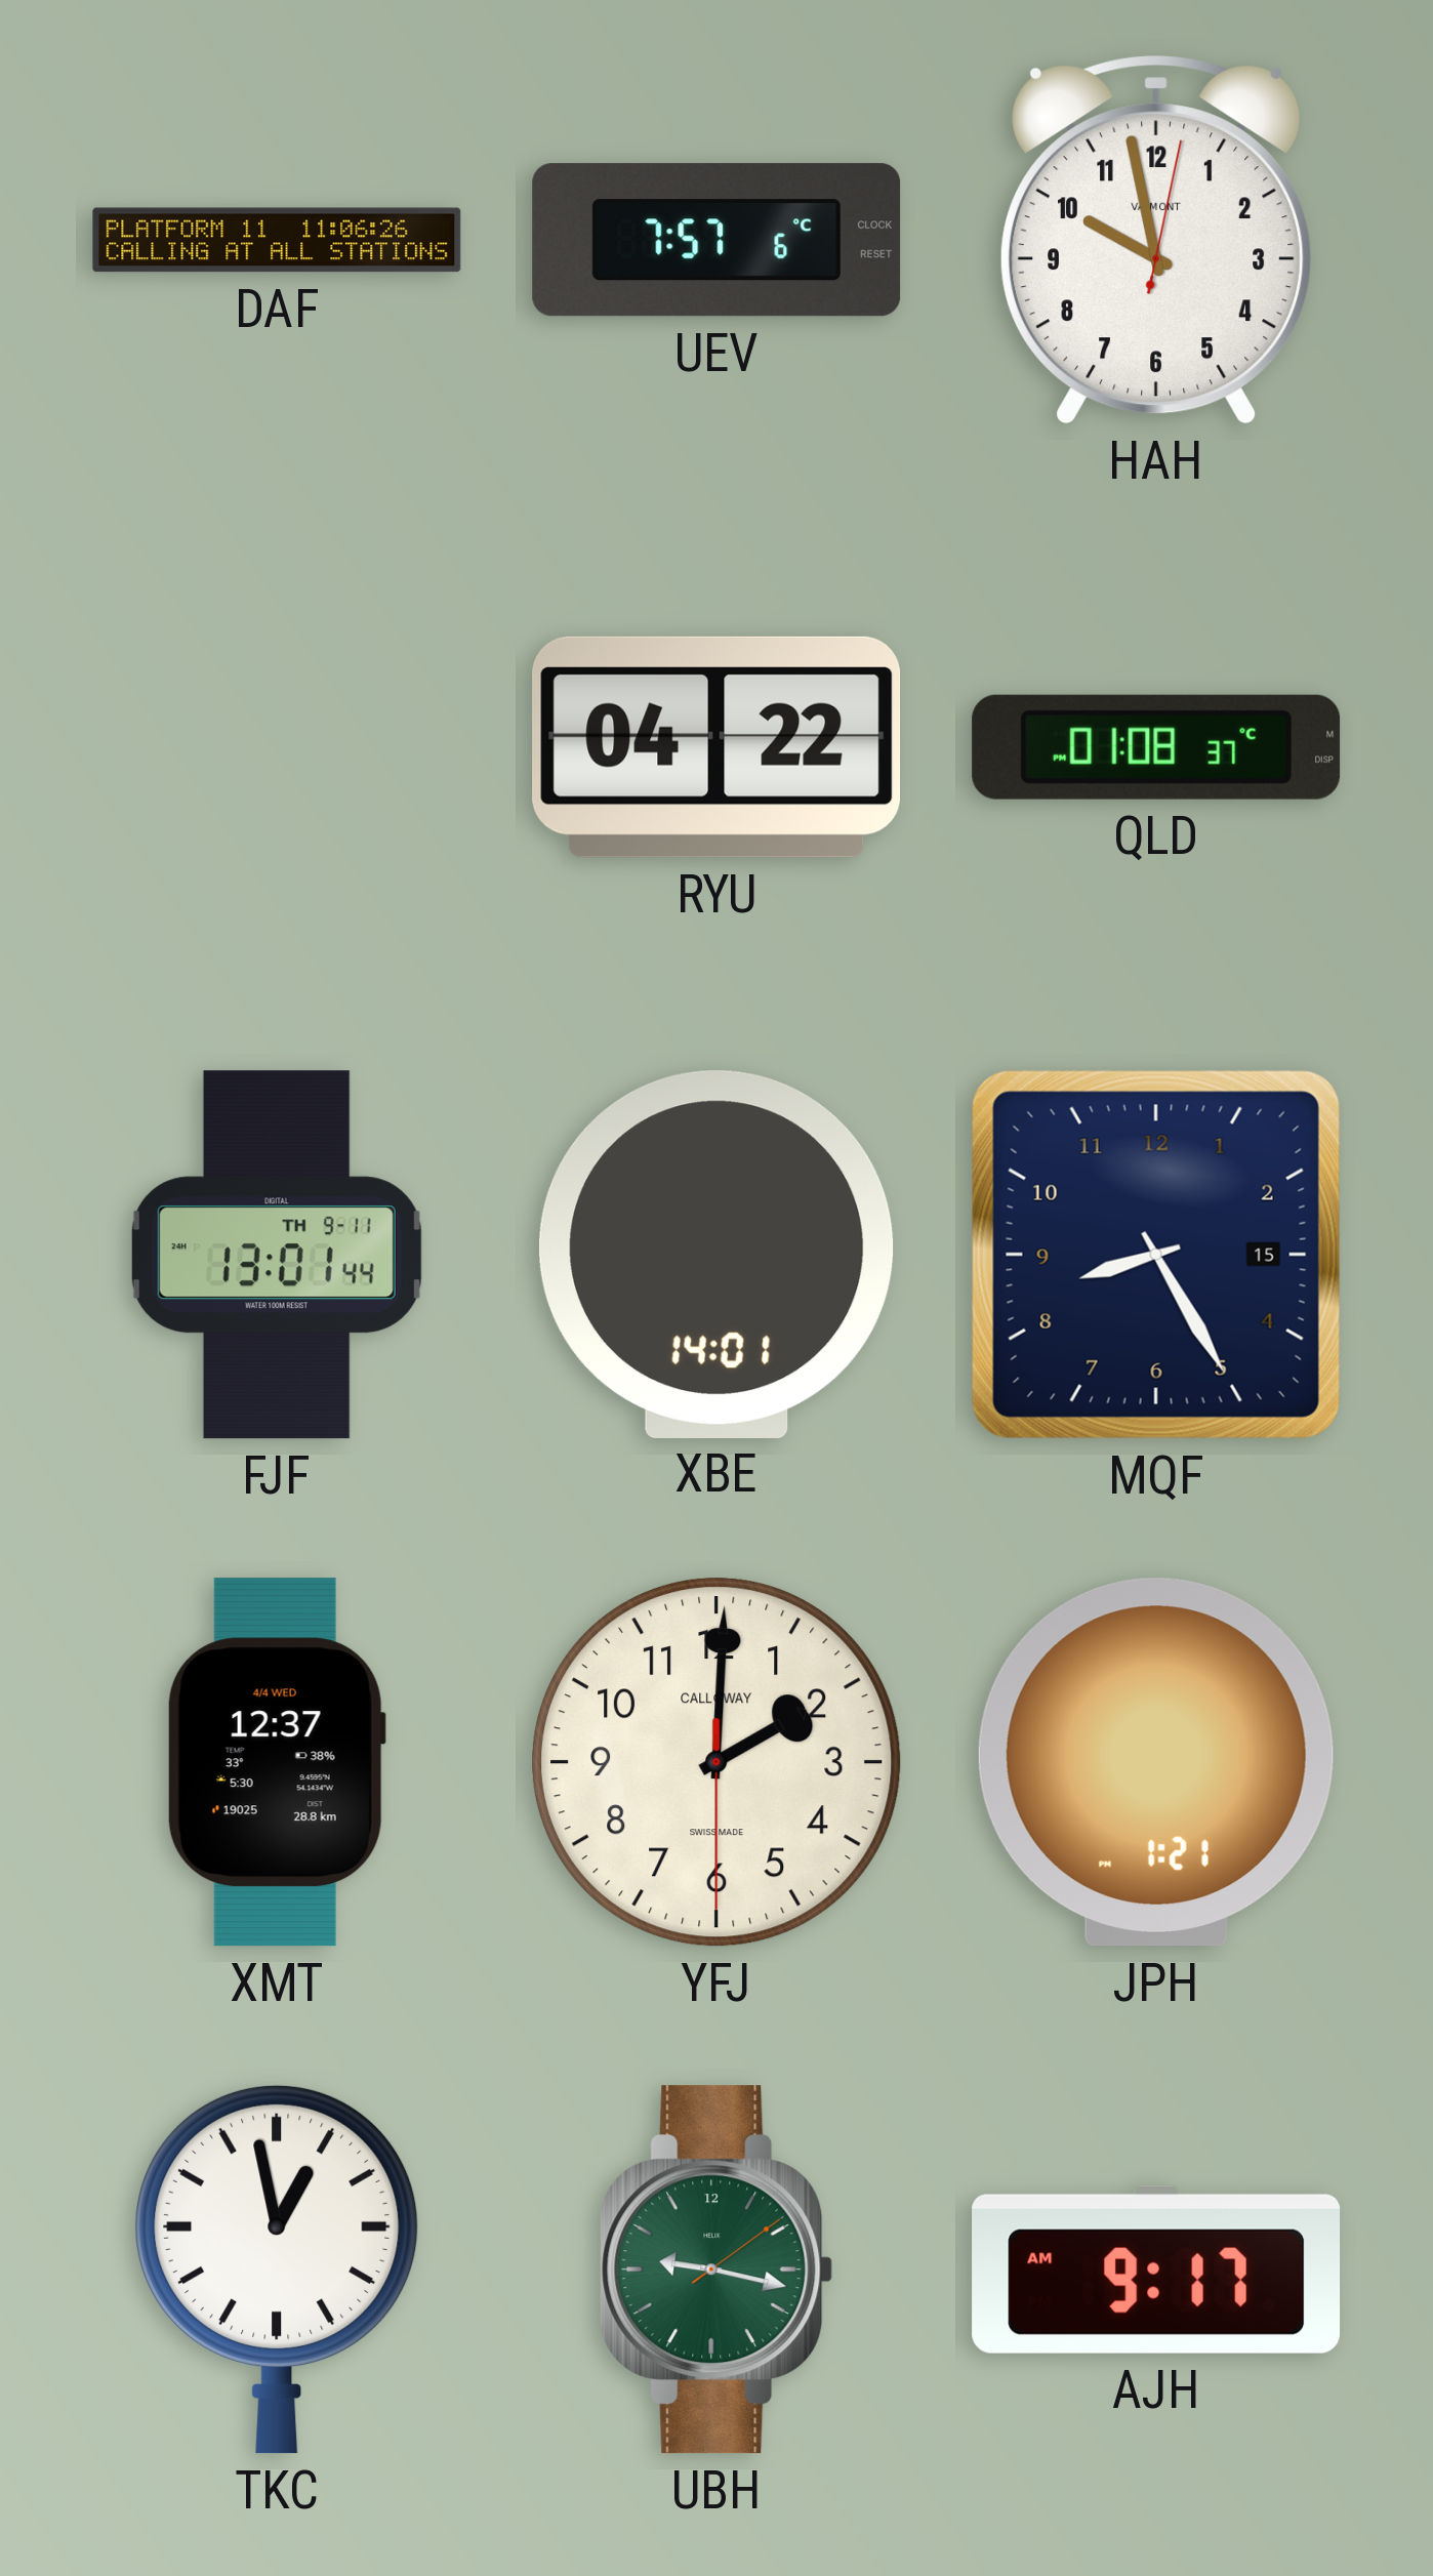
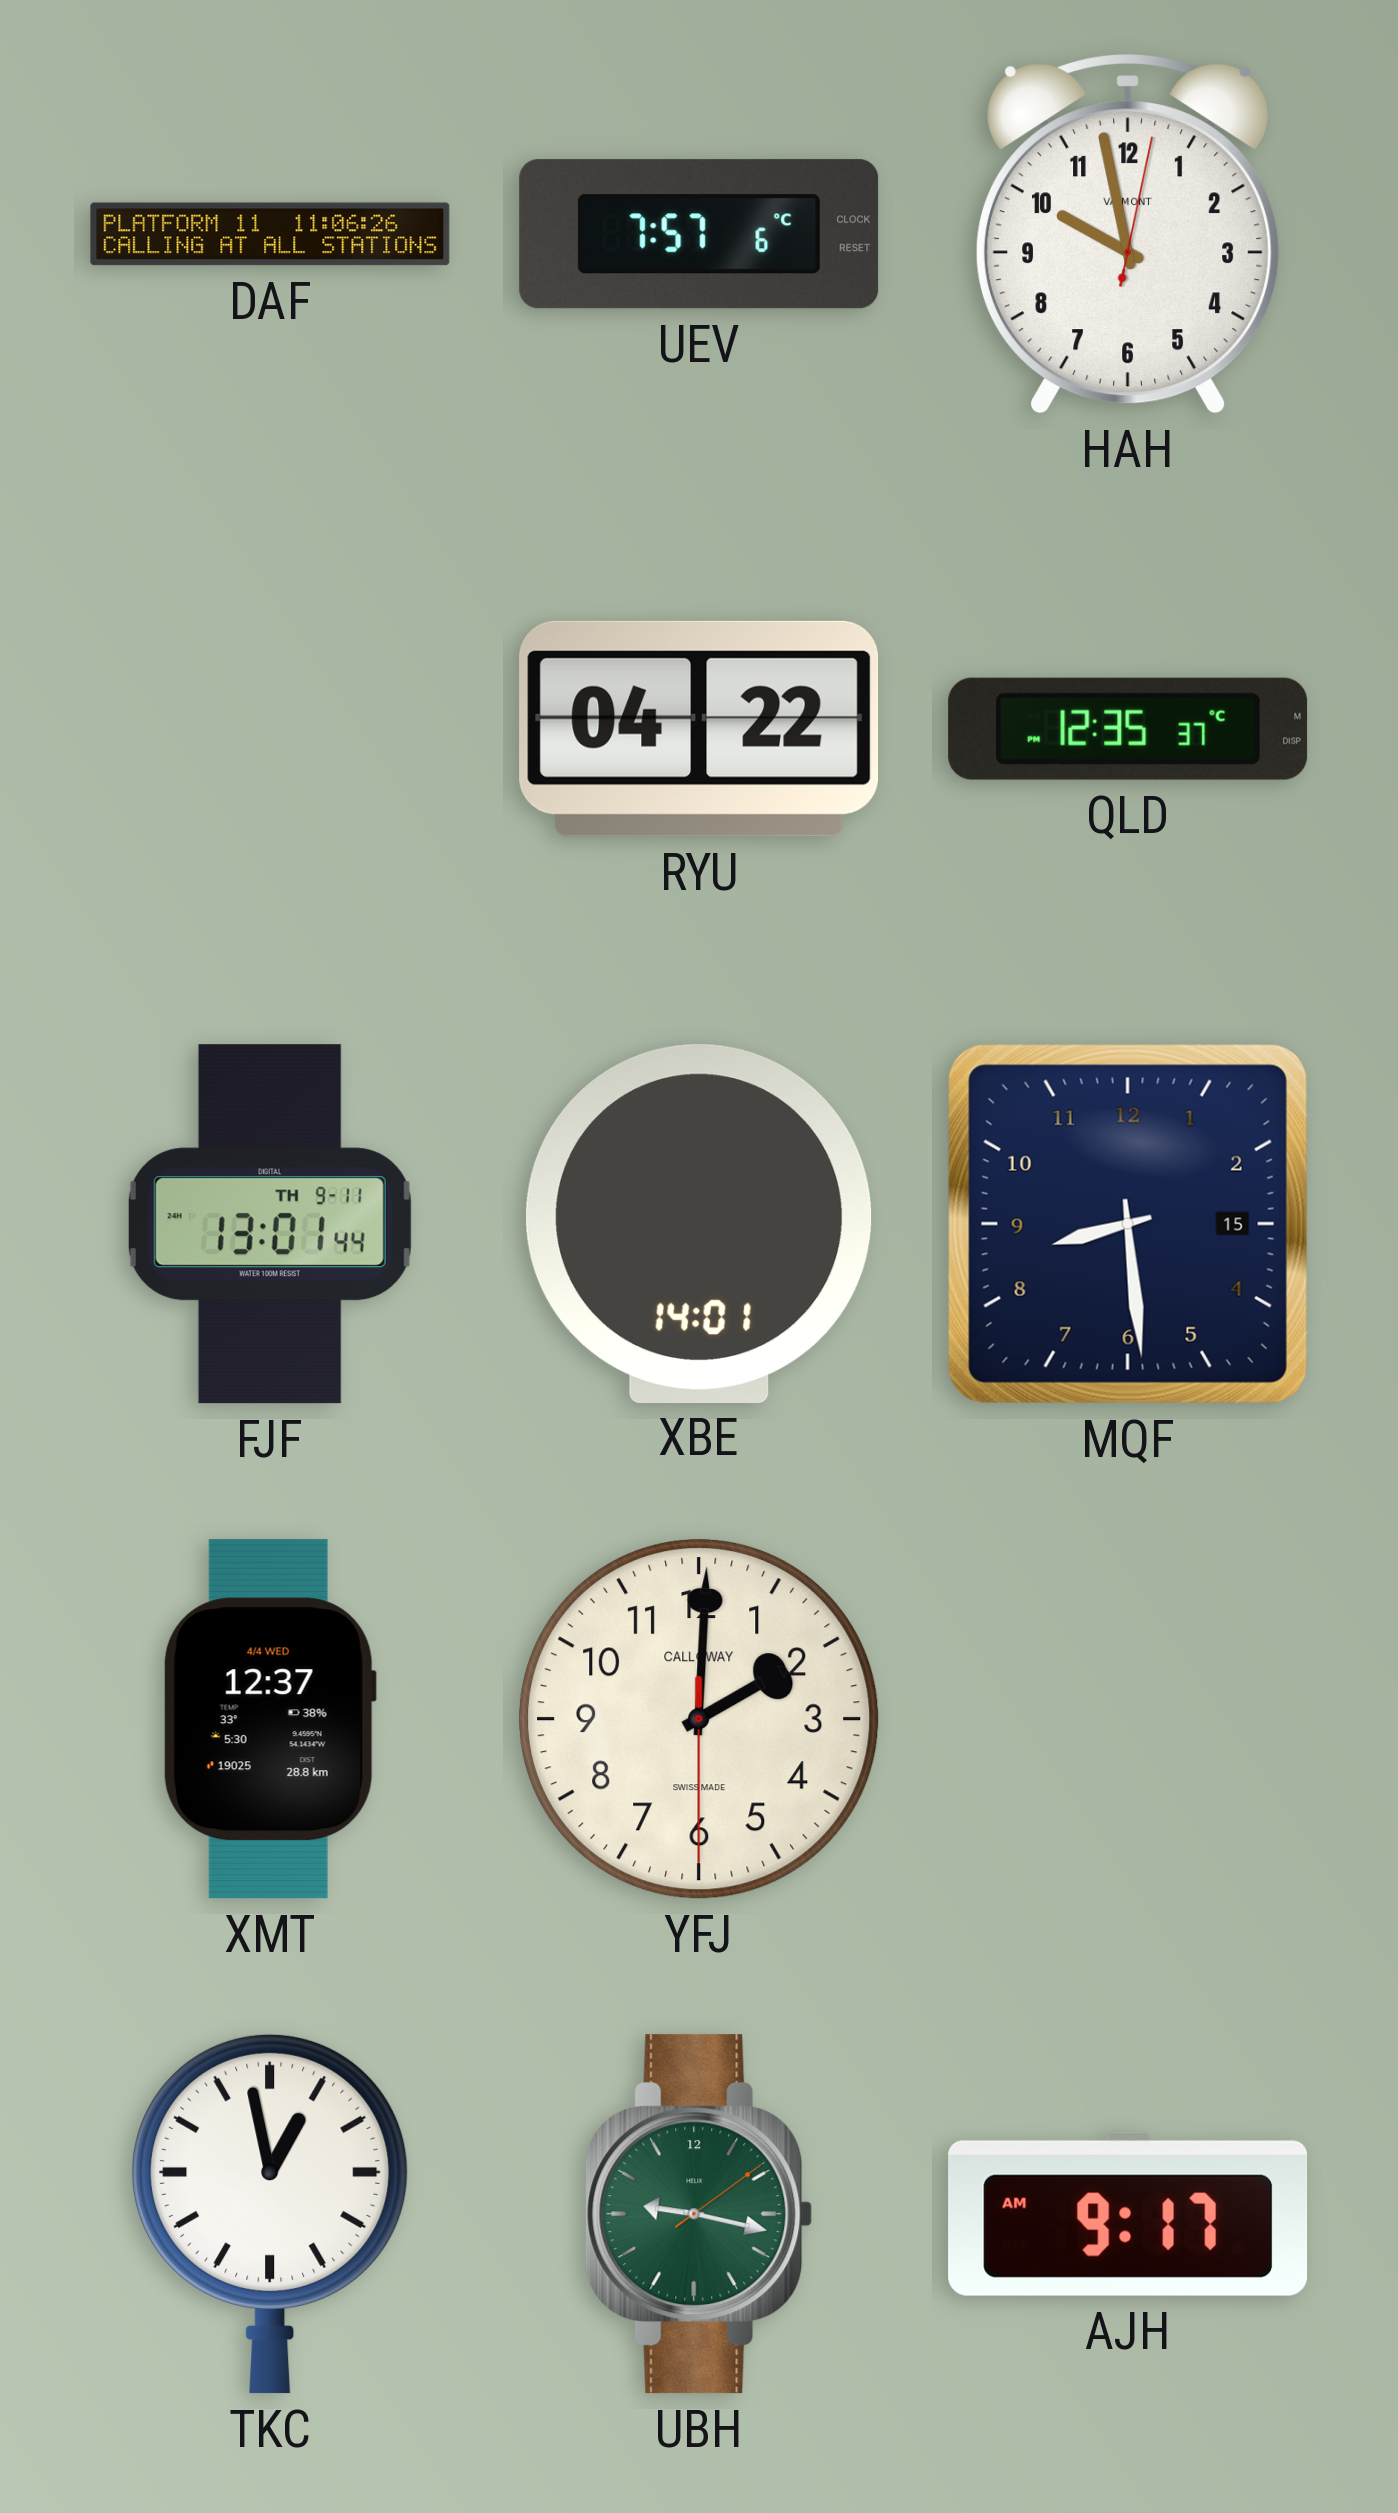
QLD: 01:08 -> 12:35
MQF: 8:25 -> 8:29
JPH: 1:21 -> none
